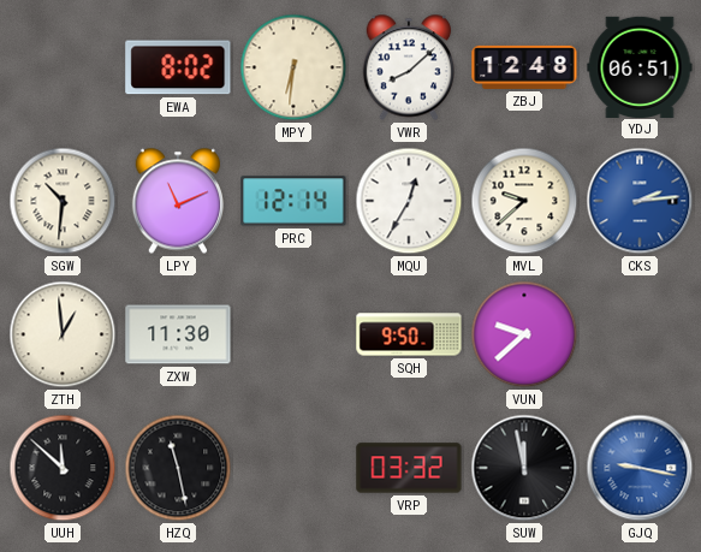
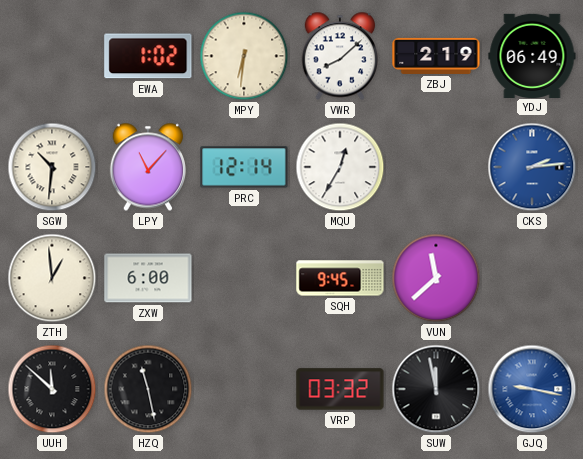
EWA: 8:02 -> 1:02
ZBJ: 12:48 -> 2:19
YDJ: 06:51 -> 06:49
LPY: 11:11 -> 11:07
MVL: 9:38 -> none
ZXW: 11:30 -> 6:00
SQH: 9:50 -> 9:45
VUN: 9:38 -> 11:38
